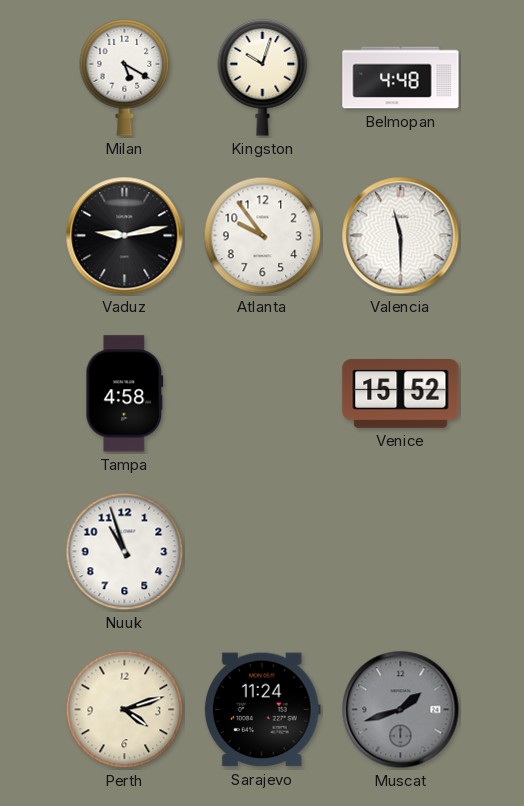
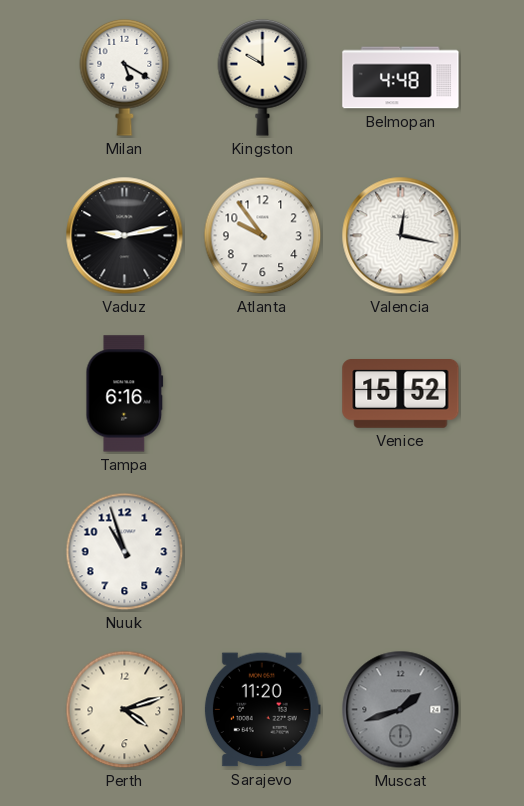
Kingston: 10:03 -> 10:00
Valencia: 11:30 -> 12:17
Tampa: 4:58 -> 6:16
Sarajevo: 11:24 -> 11:20
